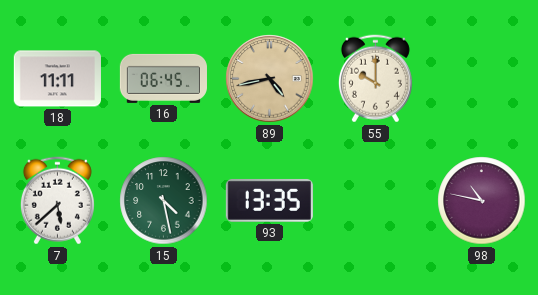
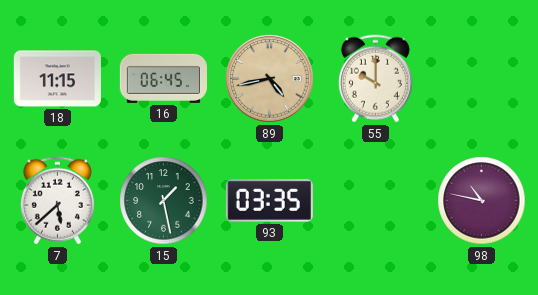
18: 11:11 -> 11:15
15: 4:28 -> 1:28
93: 13:35 -> 03:35
